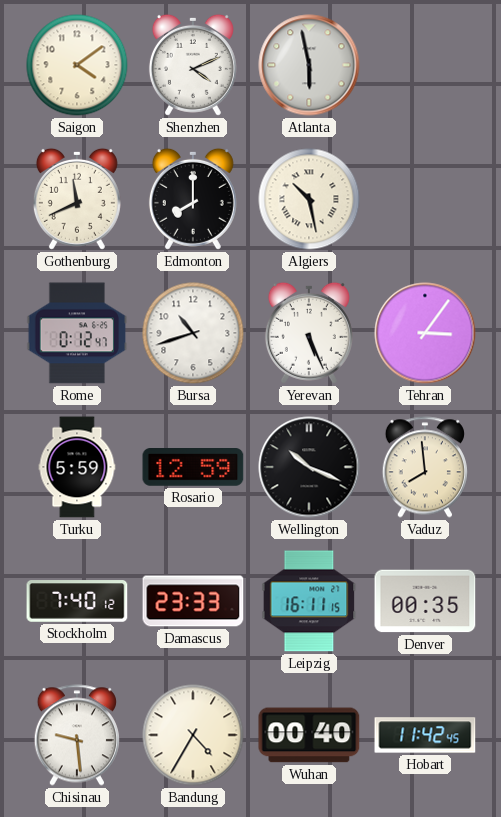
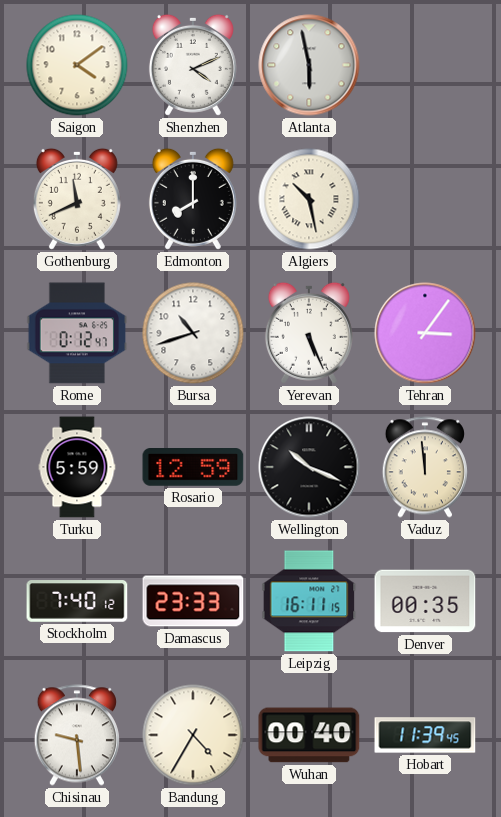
Vaduz: 7:59 -> 11:59
Hobart: 11:42 -> 11:39
